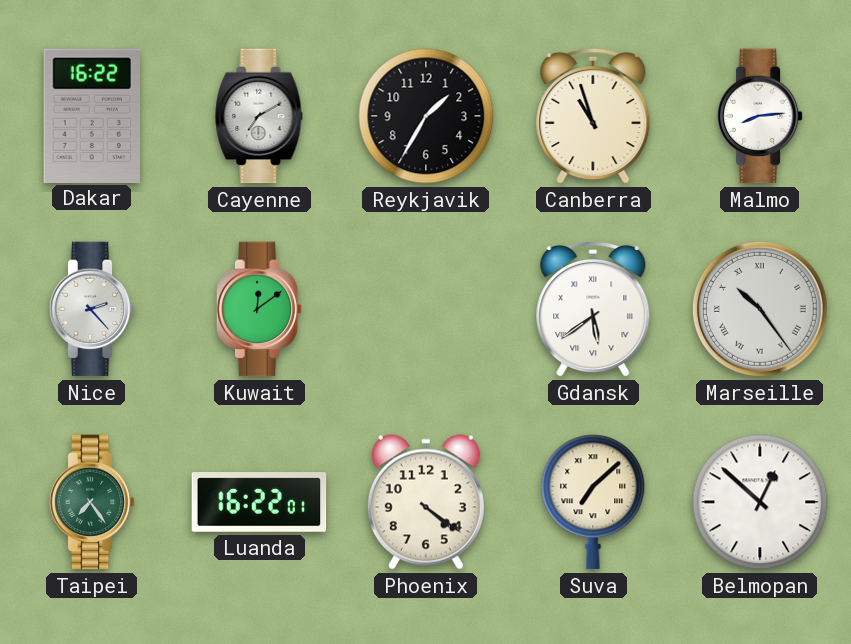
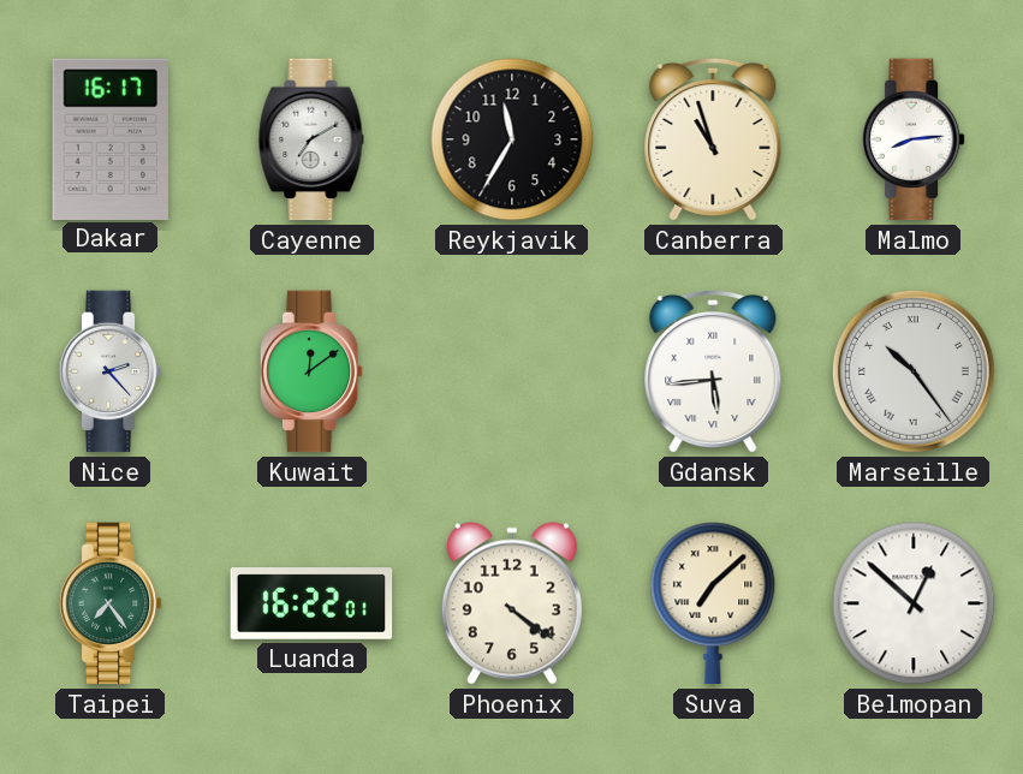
Dakar: 16:22 -> 16:17
Reykjavik: 1:35 -> 11:35
Gdansk: 5:39 -> 5:44
